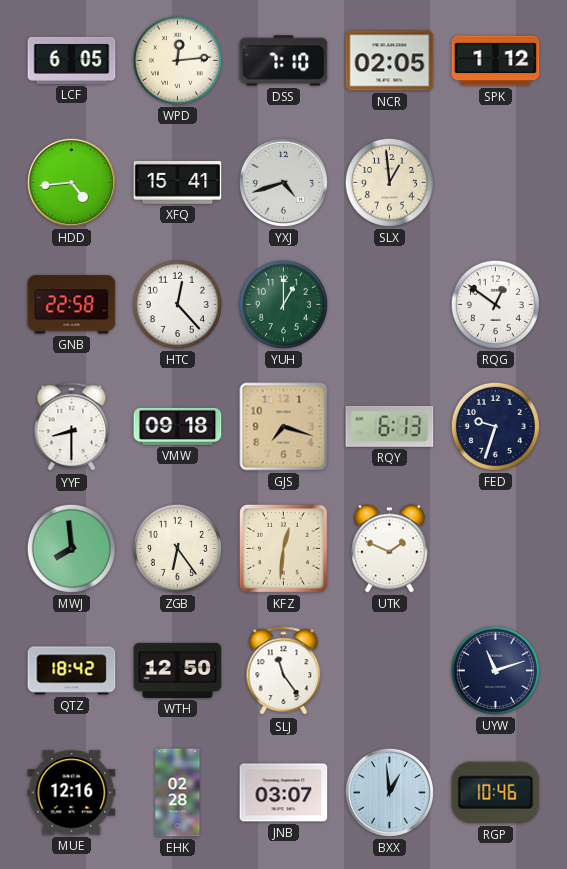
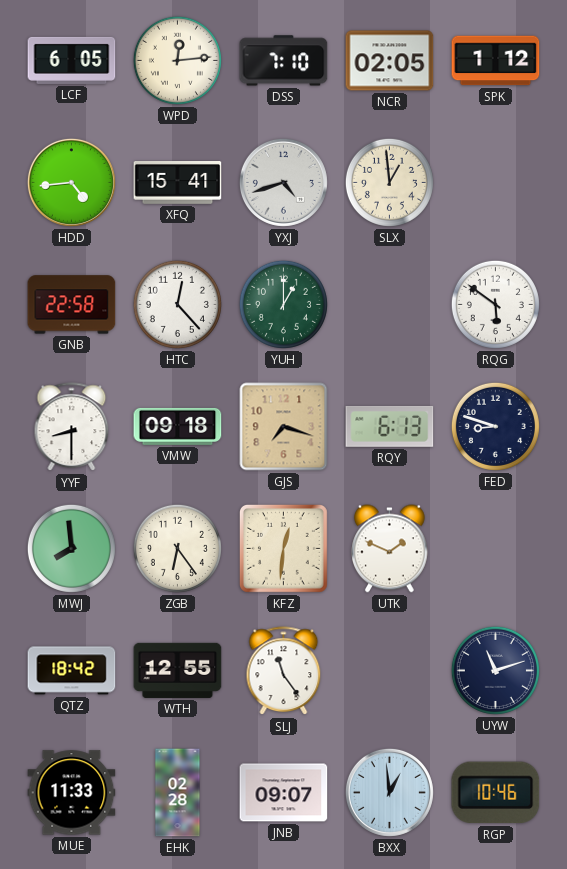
RQG: 12:51 -> 5:51
FED: 9:33 -> 8:48
WTH: 12:50 -> 12:55
MUE: 12:16 -> 11:33
JNB: 03:07 -> 09:07
